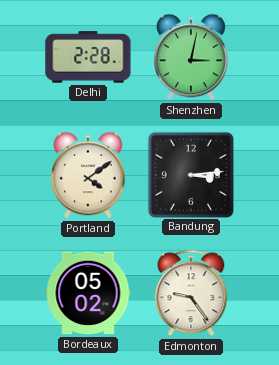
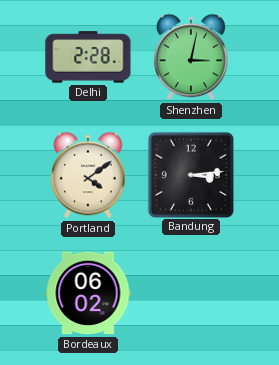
Bordeaux: 05:02 -> 06:02
Edmonton: 9:24 -> none
